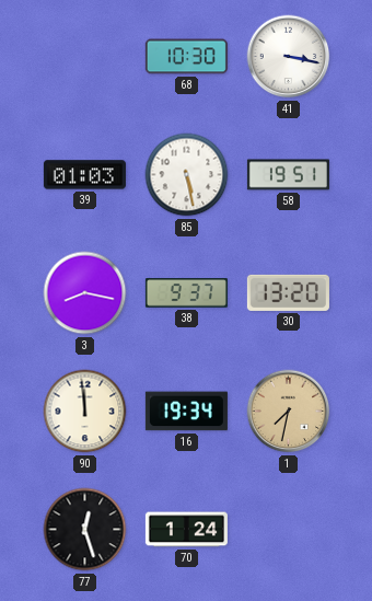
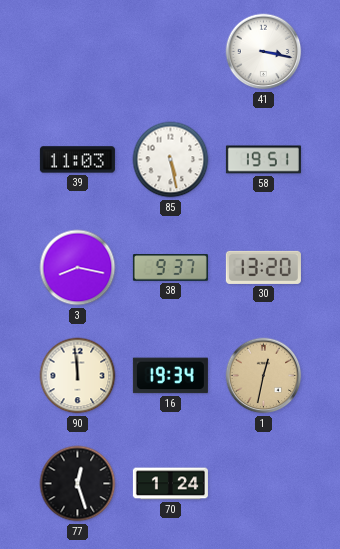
68: 10:30 -> none
39: 01:03 -> 11:03
1: 7:32 -> 12:32
